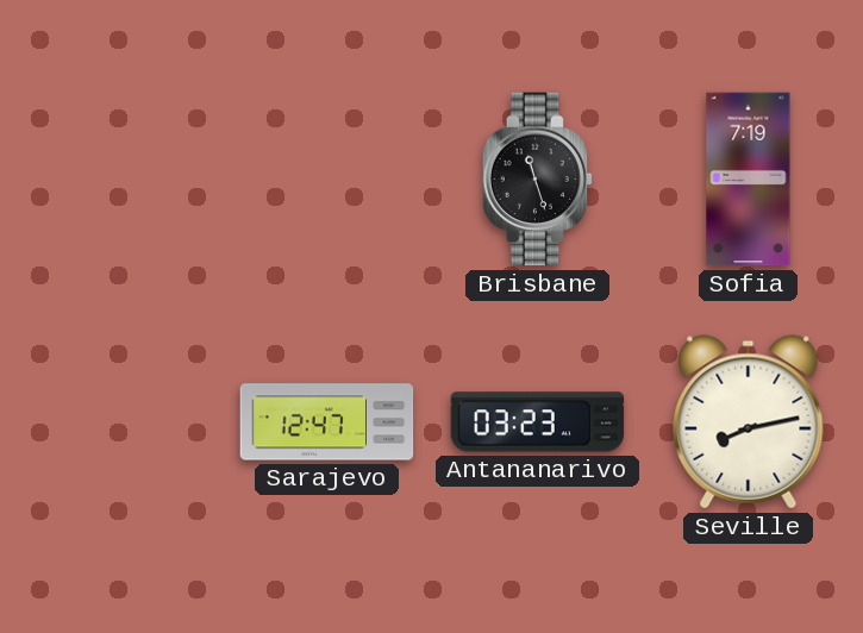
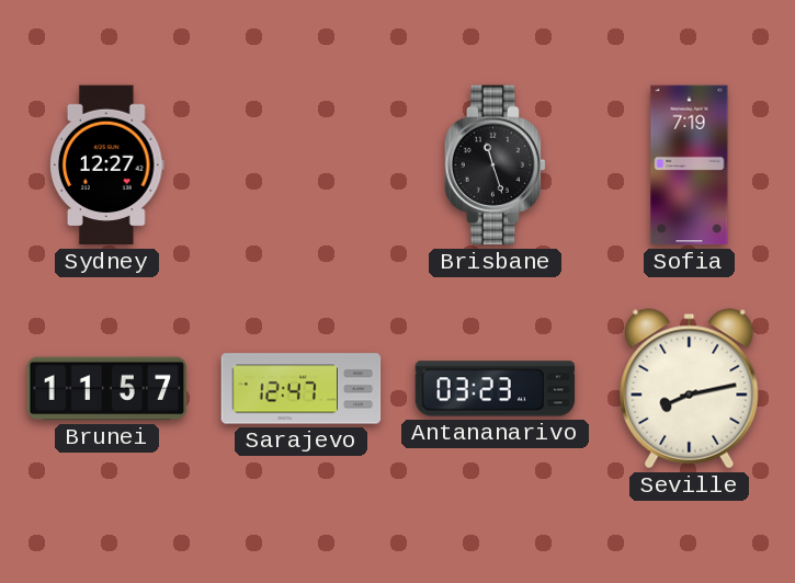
Sydney: none -> 12:27
Brunei: none -> 11:57
